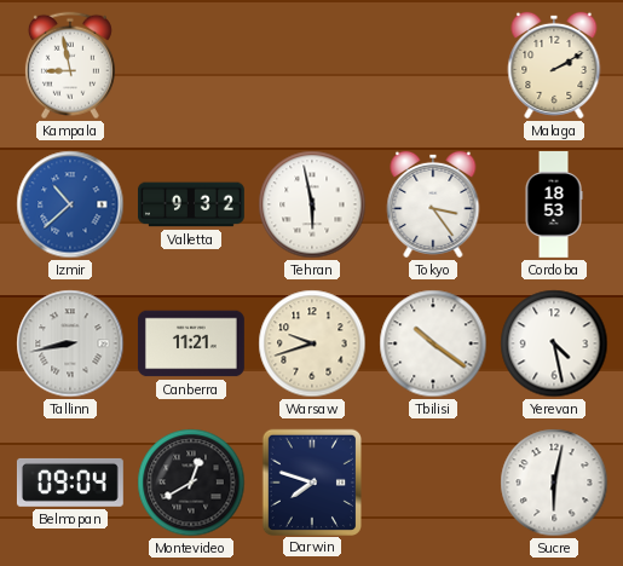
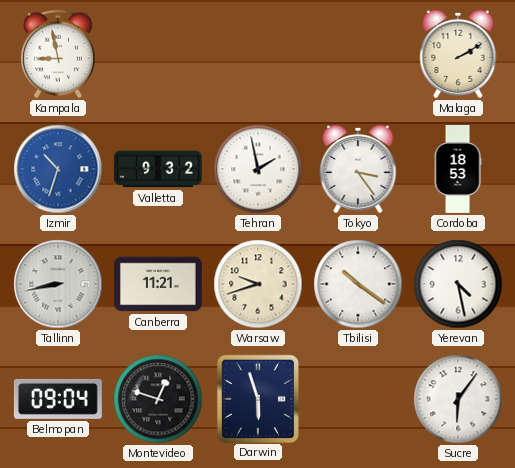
Izmir: 10:38 -> 10:33
Tehran: 5:58 -> 1:58
Montevideo: 12:40 -> 12:48
Darwin: 7:48 -> 5:57
Sucre: 6:02 -> 6:06
